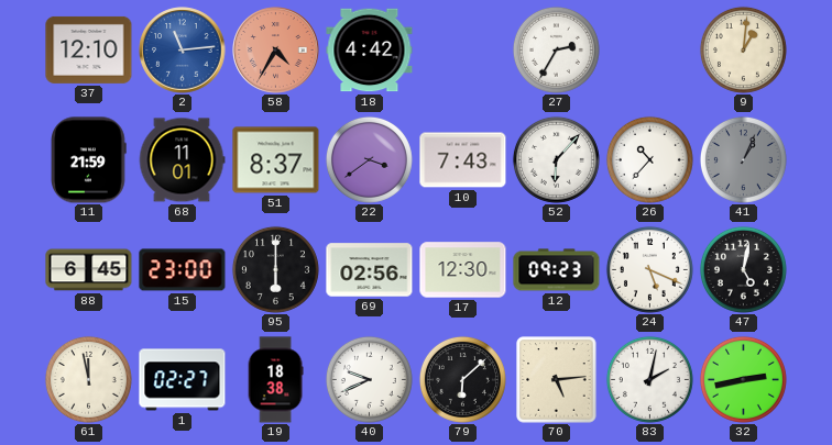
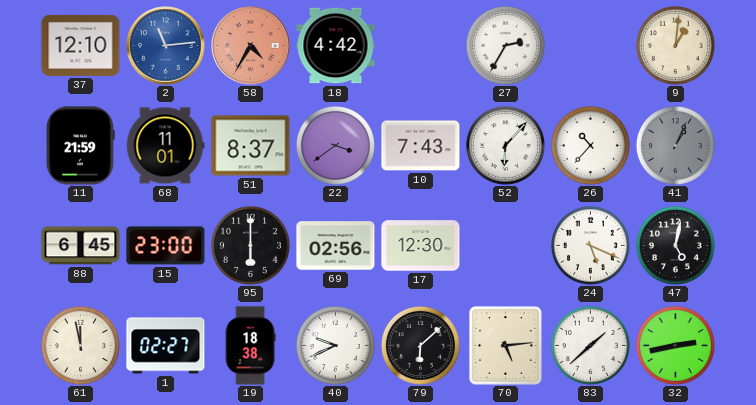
12: 09:23 -> none
83: 2:02 -> 1:38
